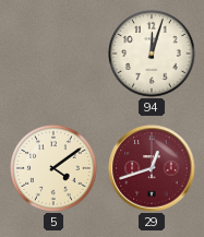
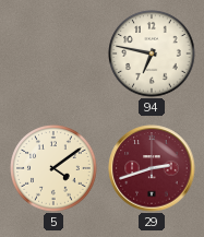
94: 12:03 -> 6:47
29: 12:42 -> 2:42
